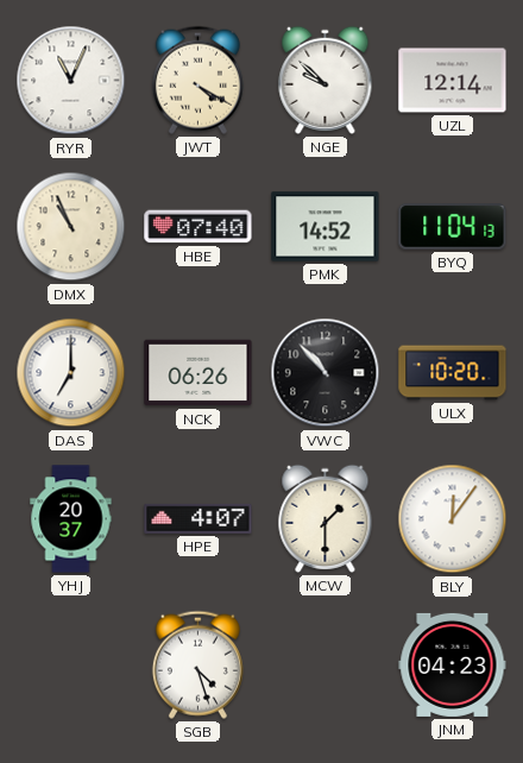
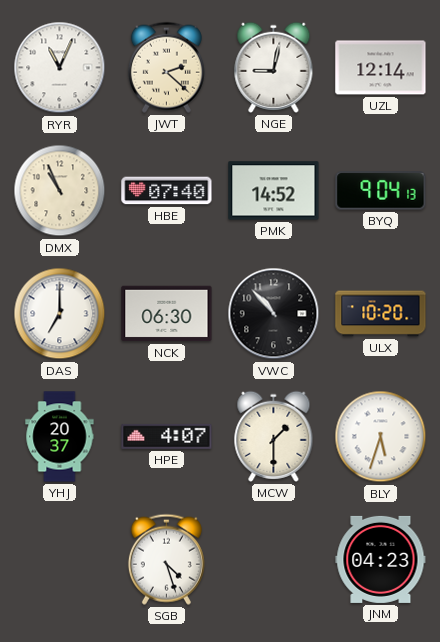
JWT: 4:20 -> 2:22
NGE: 9:52 -> 9:02
BYQ: 11:04 -> 9:04
NCK: 06:26 -> 06:30
BLY: 12:06 -> 5:33
